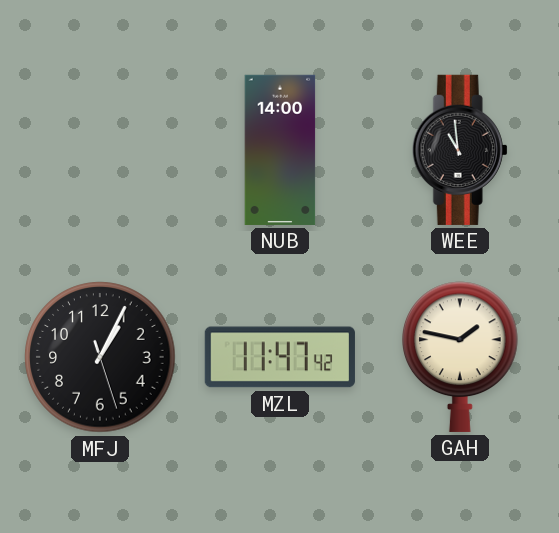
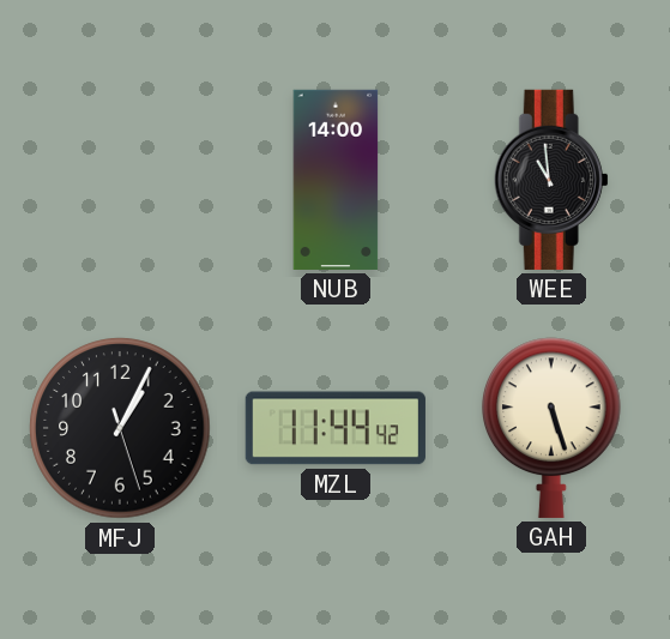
MZL: 11:47 -> 11:44
GAH: 1:47 -> 5:27
